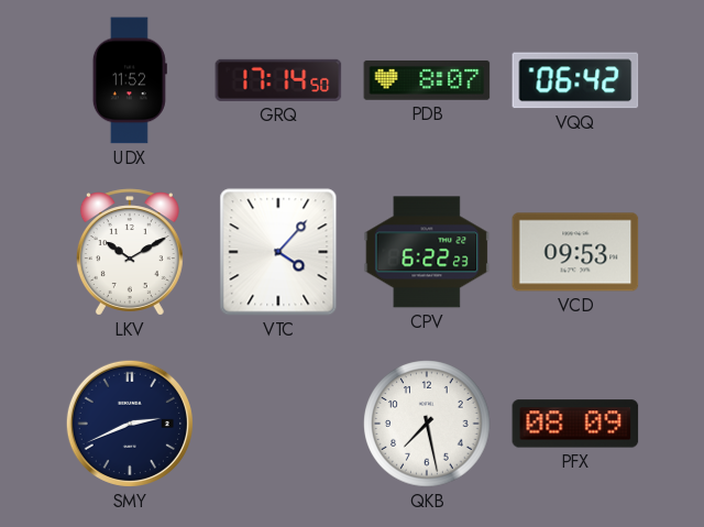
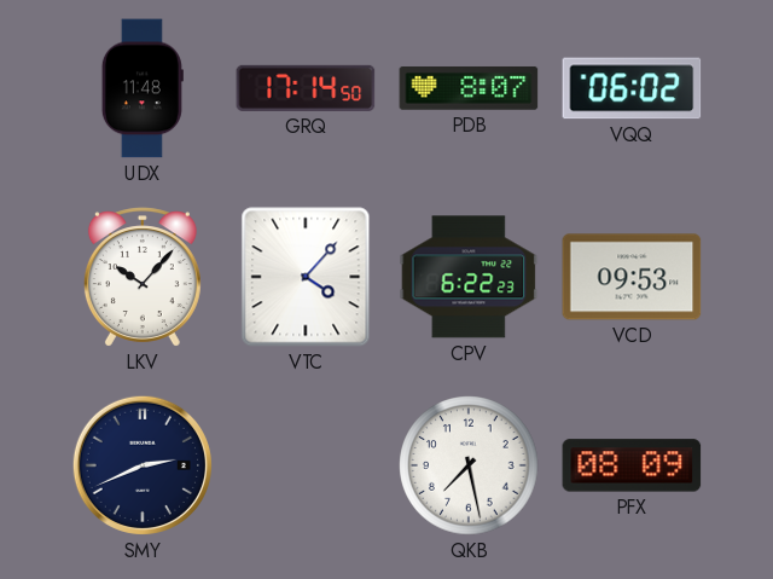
UDX: 11:52 -> 11:48
VQQ: 06:42 -> 06:02
LKV: 10:10 -> 10:07
